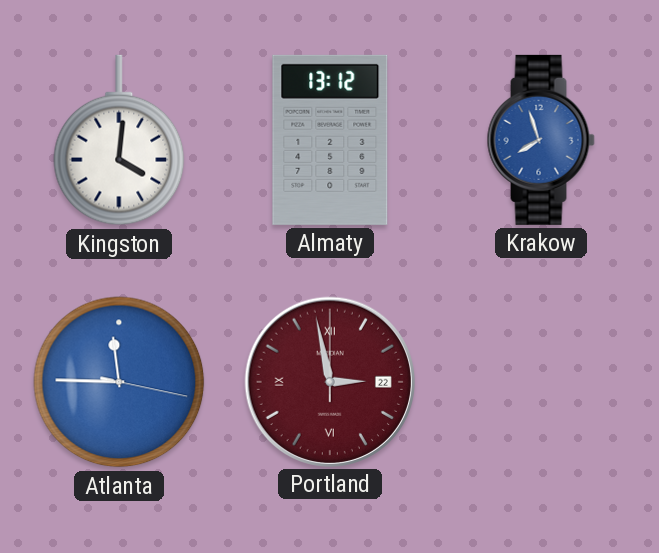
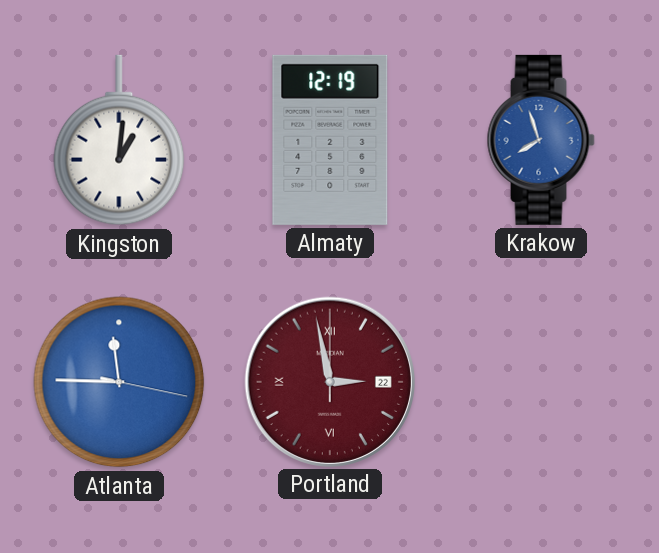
Kingston: 4:01 -> 1:01
Almaty: 13:12 -> 12:19
